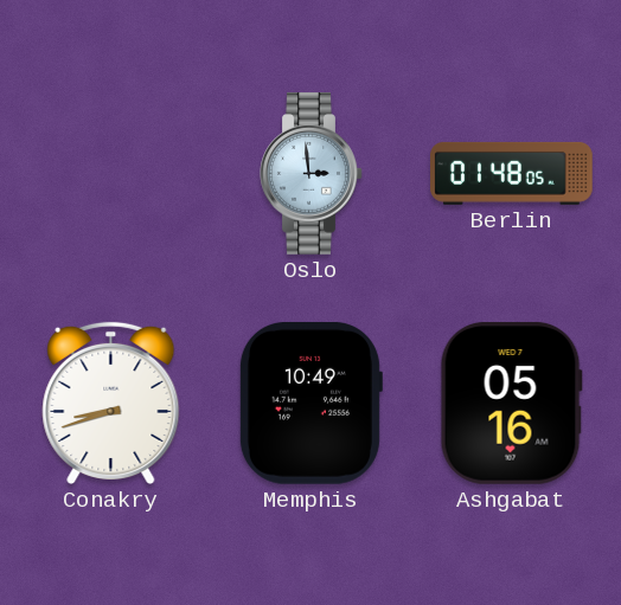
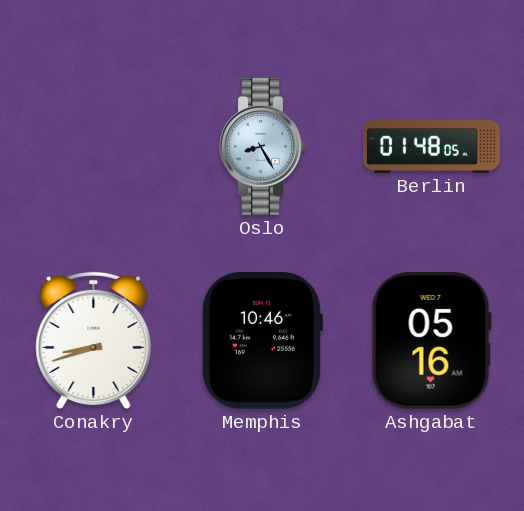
Oslo: 2:59 -> 8:25
Memphis: 10:49 -> 10:46
